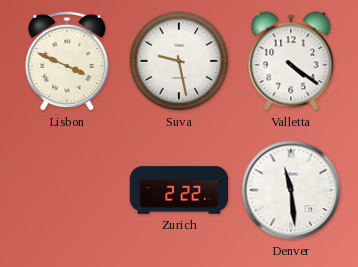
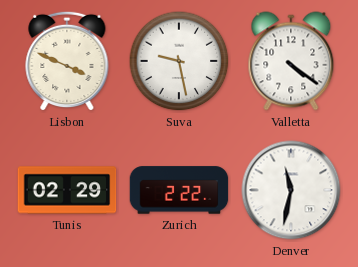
Tunis: none -> 02:29
Denver: 11:29 -> 11:32
